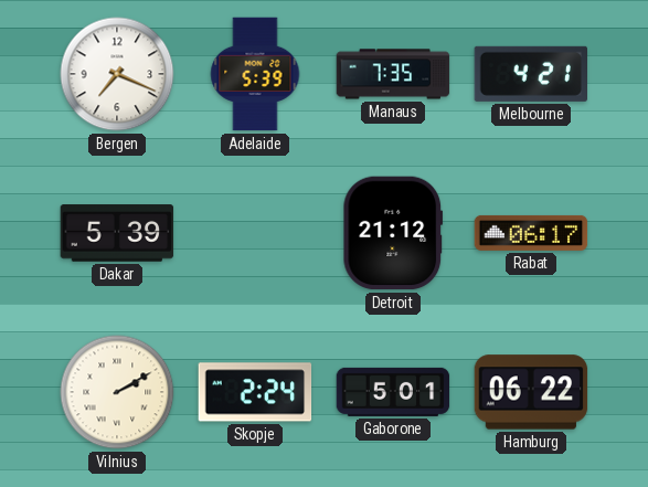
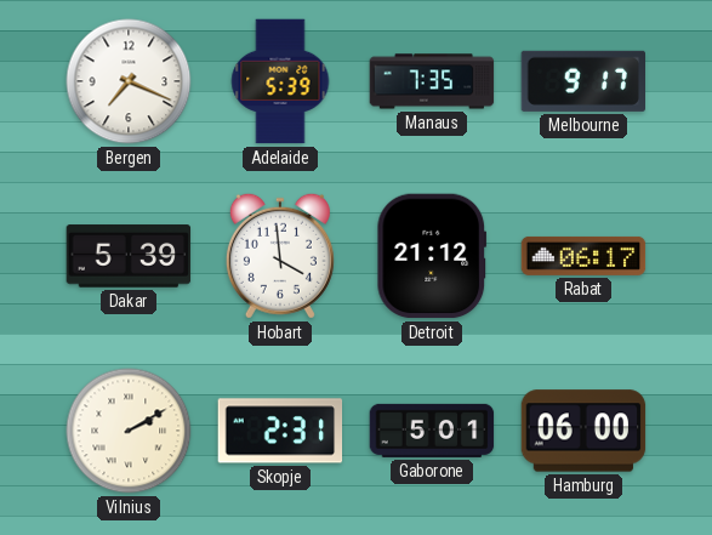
Melbourne: 4:21 -> 9:17
Hobart: none -> 3:59
Skopje: 2:24 -> 2:31
Hamburg: 06:22 -> 06:00
